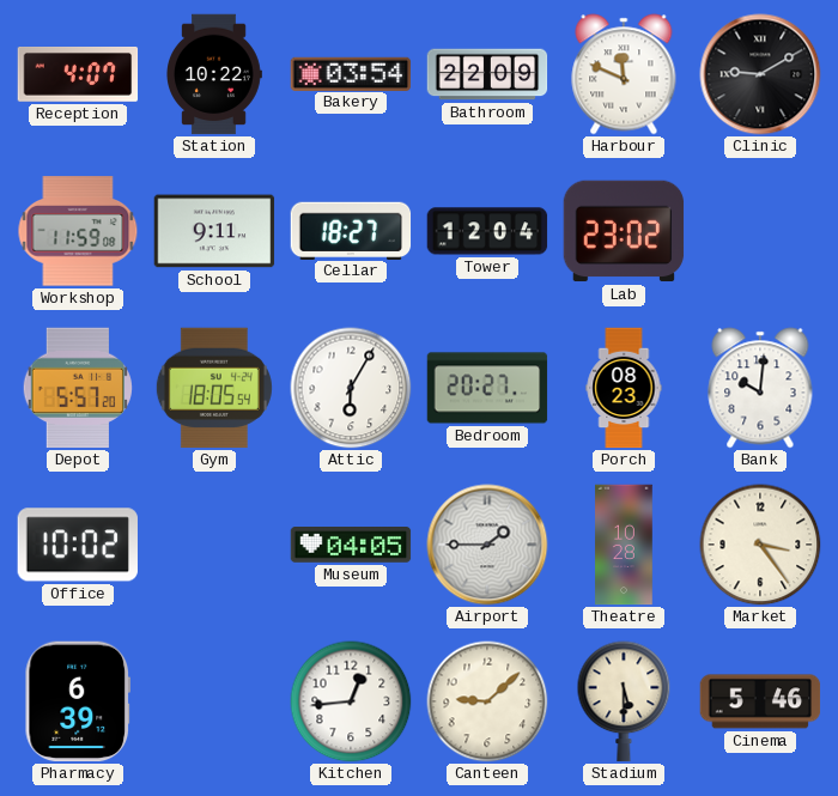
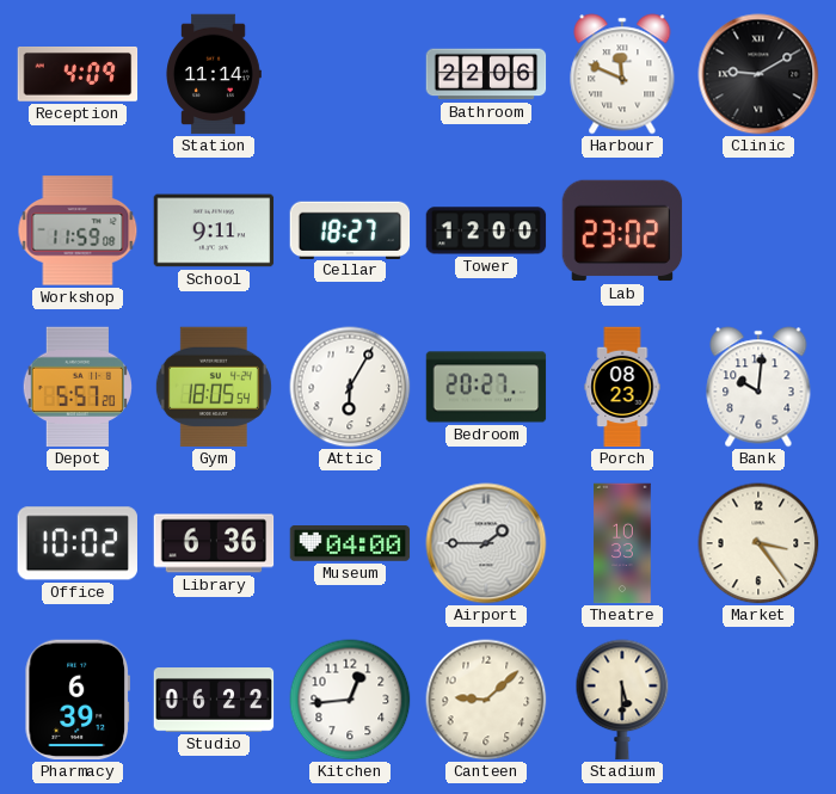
Reception: 4:07 -> 4:09
Station: 10:22 -> 11:14
Bakery: 03:54 -> none
Bathroom: 22:09 -> 22:06
Tower: 12:04 -> 12:00
Library: none -> 6:36
Museum: 04:05 -> 04:00
Theatre: 10:28 -> 10:33
Studio: none -> 06:22
Cinema: 5:46 -> none
